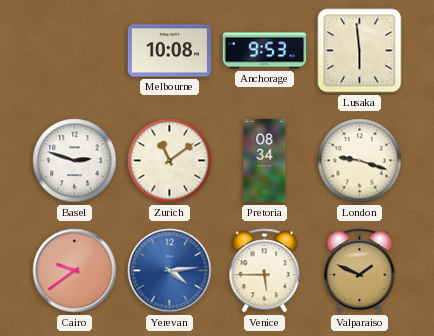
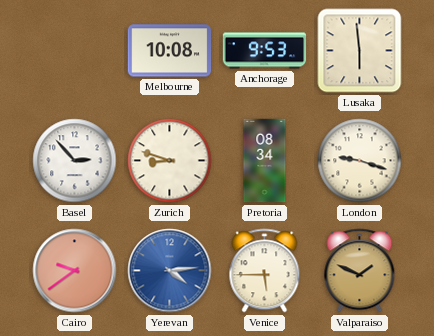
Basel: 2:48 -> 2:53
Zurich: 11:09 -> 8:48
